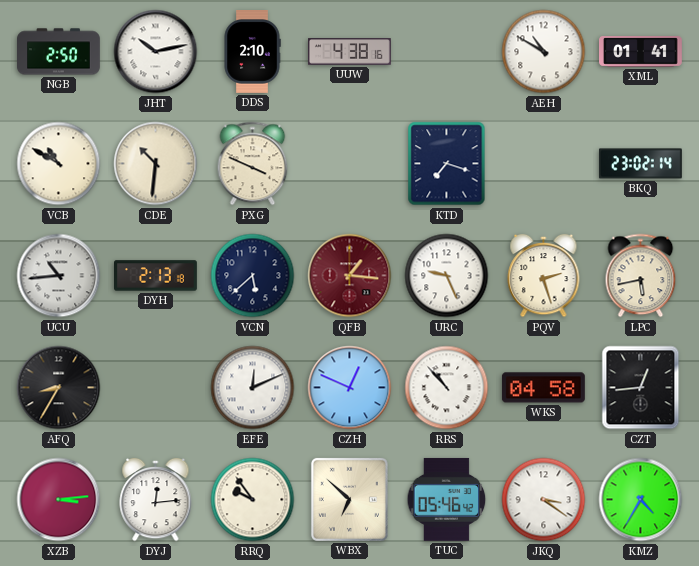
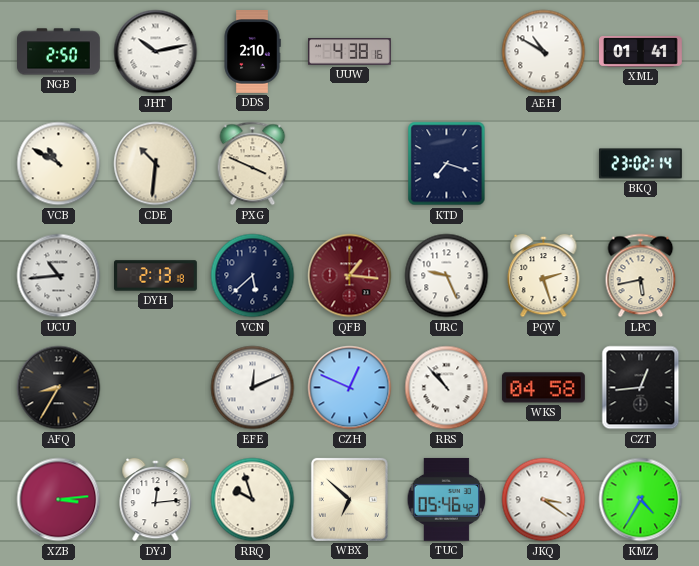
RRQ: 9:54 -> 9:57
